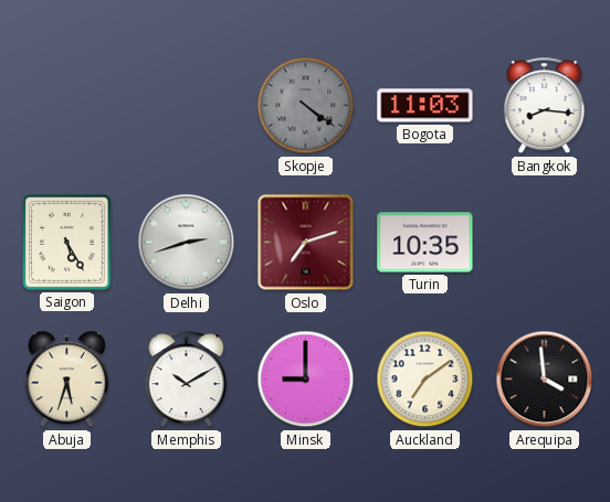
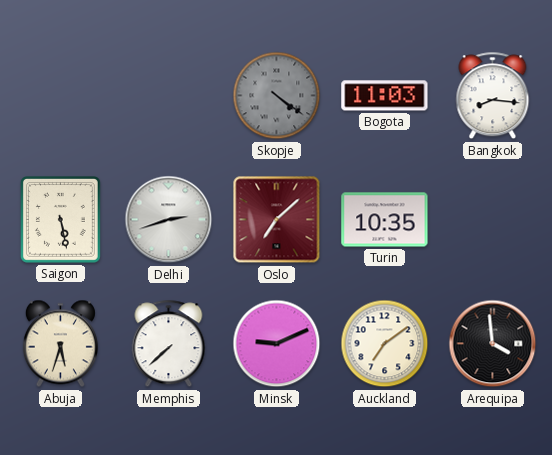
Saigon: 5:25 -> 5:28
Oslo: 7:12 -> 7:08
Memphis: 10:10 -> 7:38
Minsk: 9:00 -> 9:11
